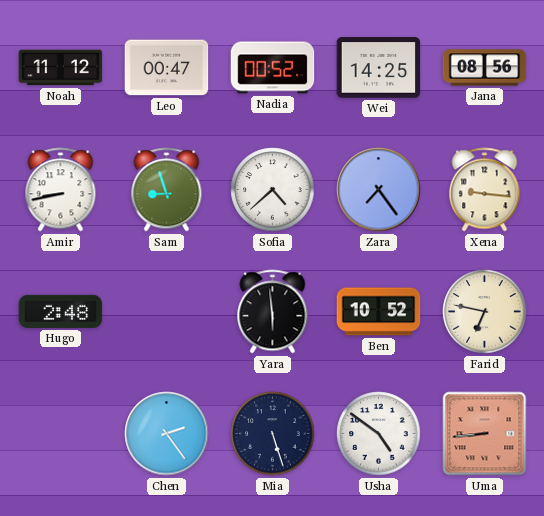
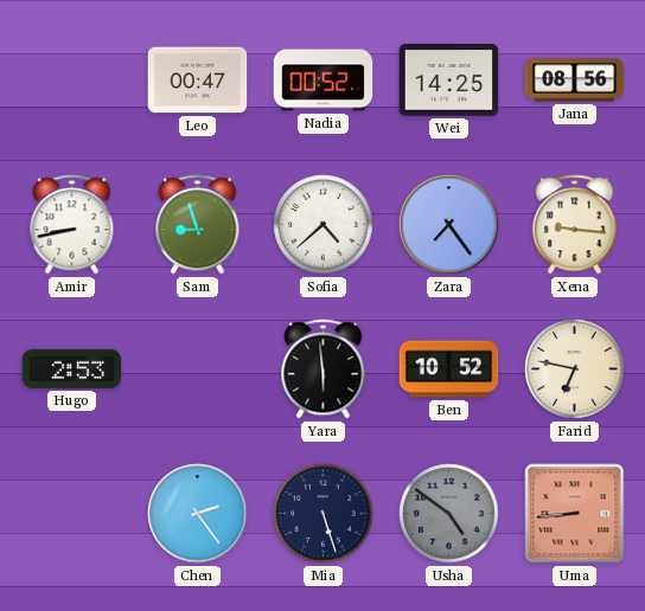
Noah: 11:12 -> none
Hugo: 2:48 -> 2:53
Usha dial: white -> grey
